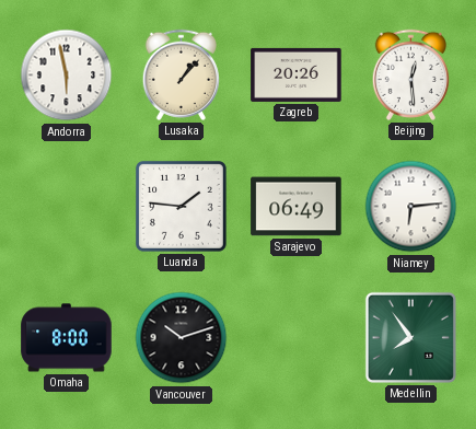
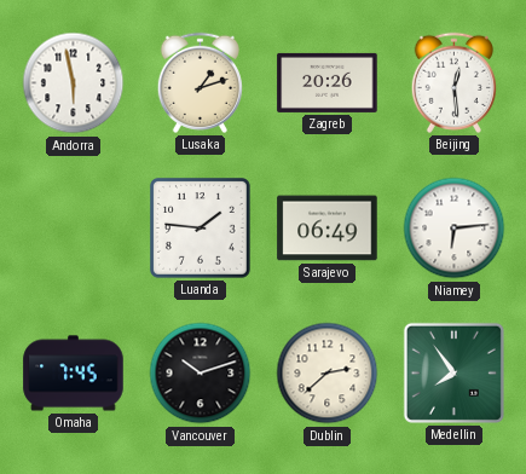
Lusaka: 1:07 -> 1:12
Omaha: 8:00 -> 7:45
Dublin: none -> 2:38
